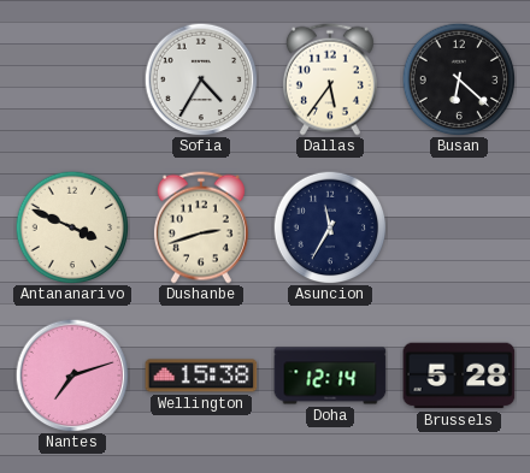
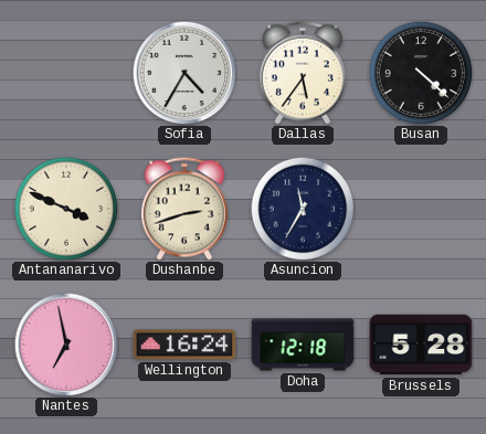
Busan: 6:22 -> 4:22
Nantes: 7:12 -> 6:58
Wellington: 15:38 -> 16:24
Doha: 12:14 -> 12:18
